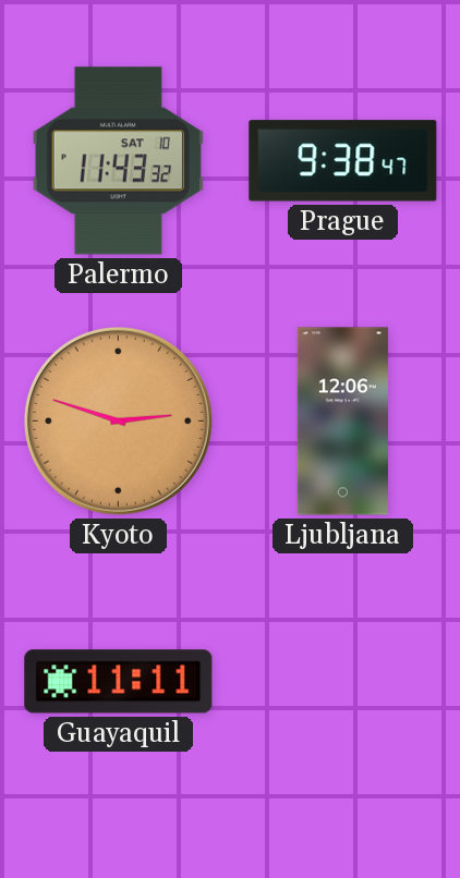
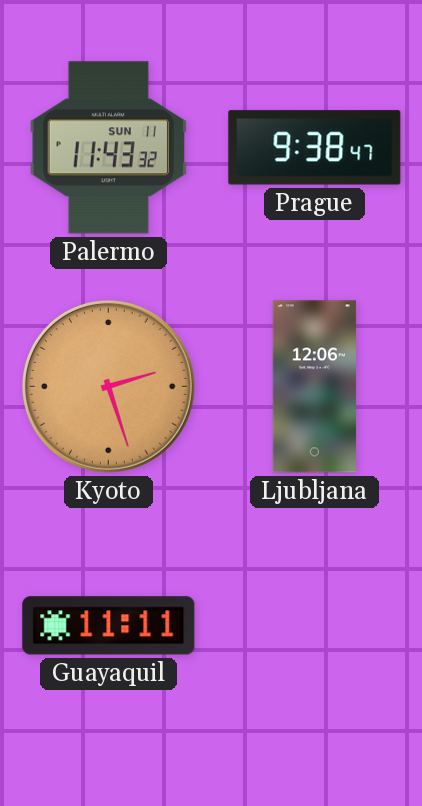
Palermo date: SAT 10 -> SUN 11
Kyoto: 2:48 -> 2:27
